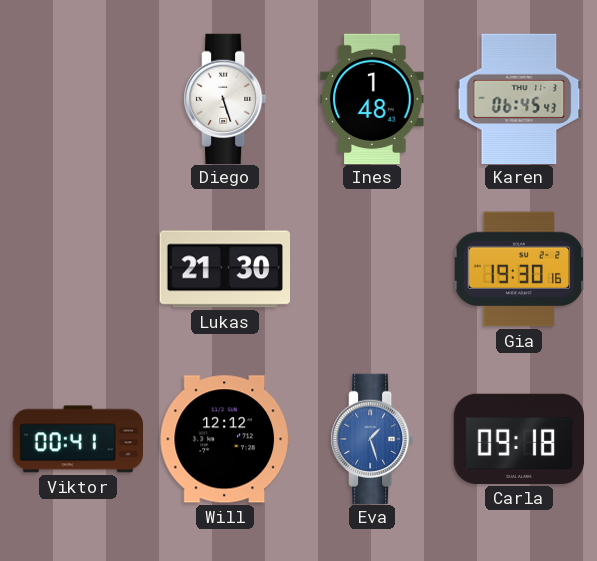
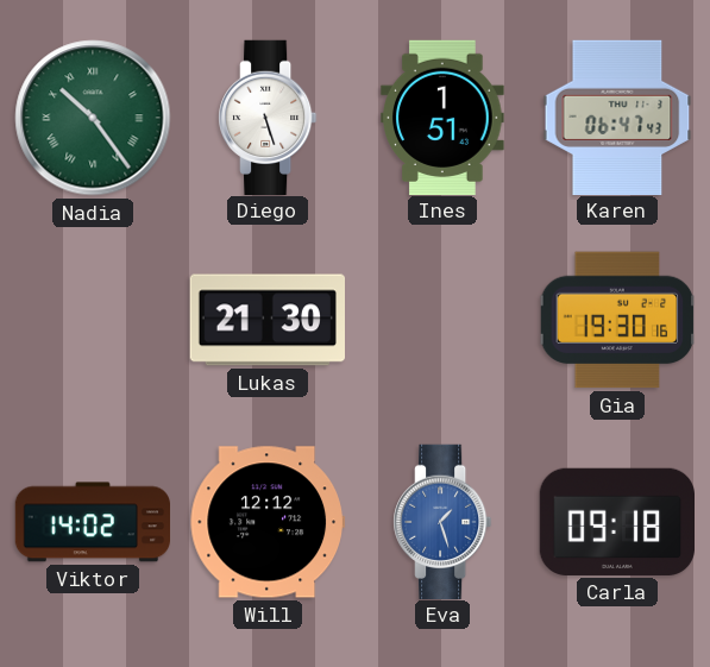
Nadia: none -> 10:24
Ines: 1:48 -> 1:51
Karen: 06:45 -> 06:47
Viktor: 00:41 -> 14:02
